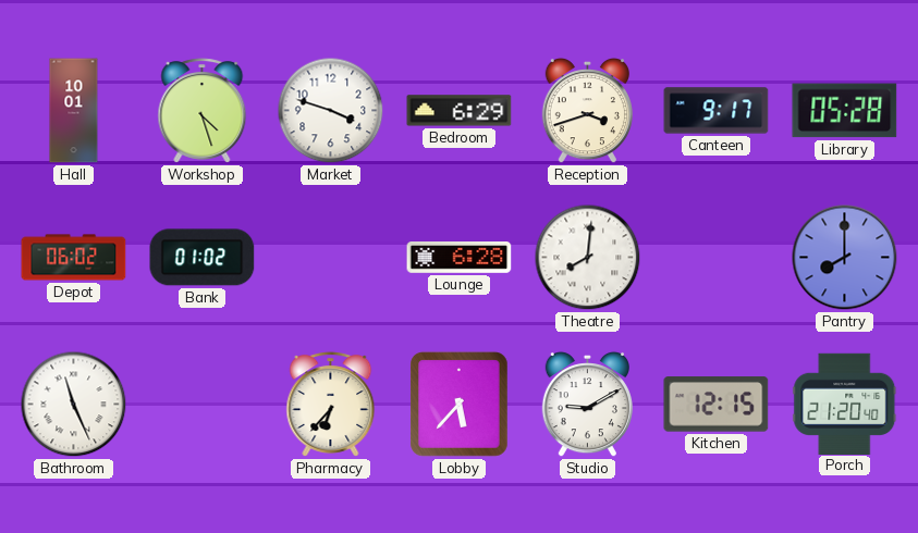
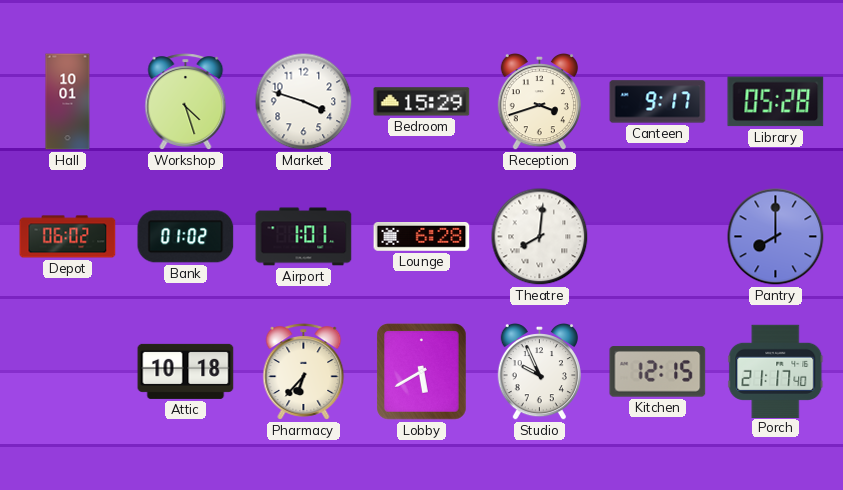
Bedroom: 6:29 -> 15:29
Airport: none -> 1:01
Bathroom: 11:26 -> none
Attic: none -> 10:18
Lobby: 5:37 -> 5:40
Studio: 9:10 -> 9:56
Porch: 21:20 -> 21:17
